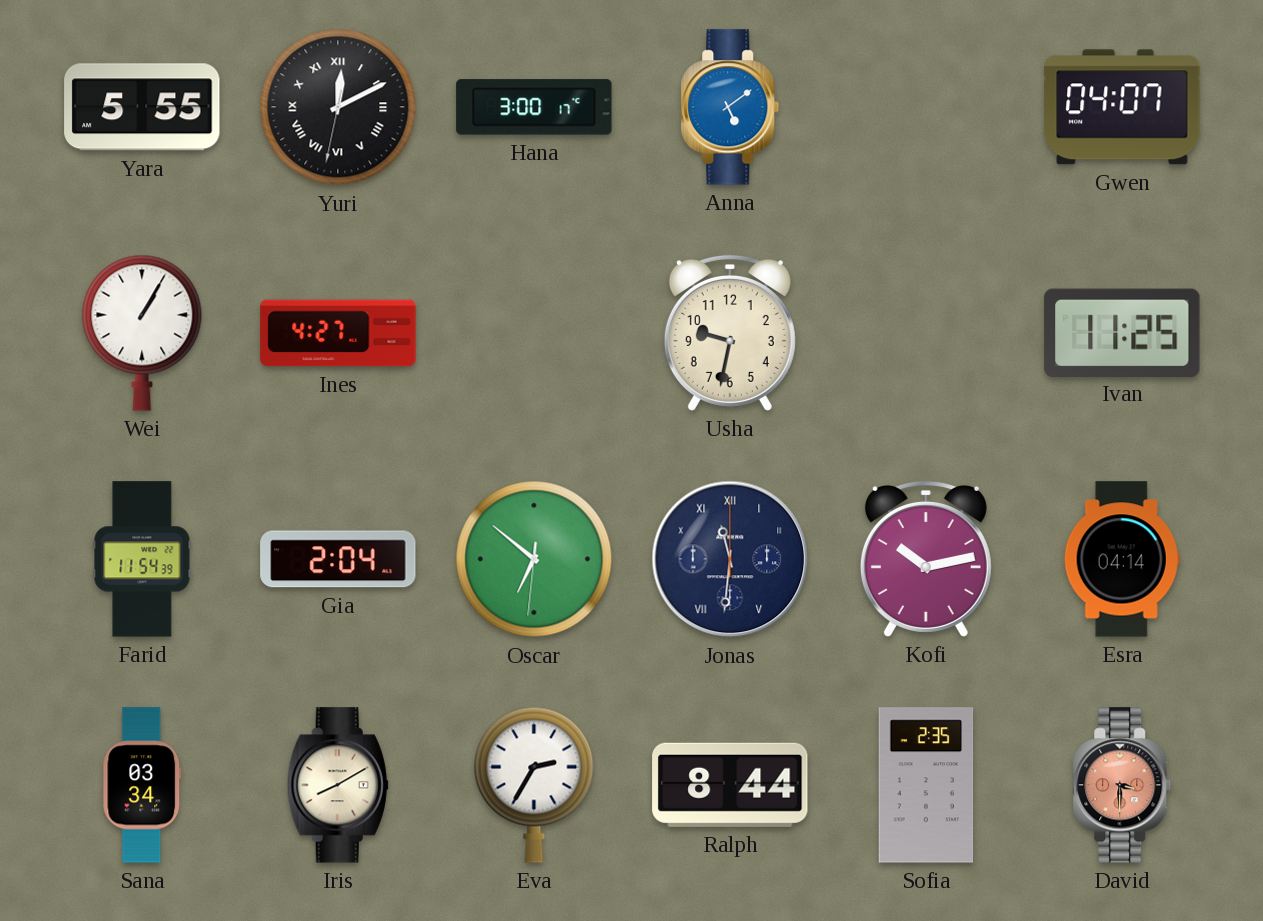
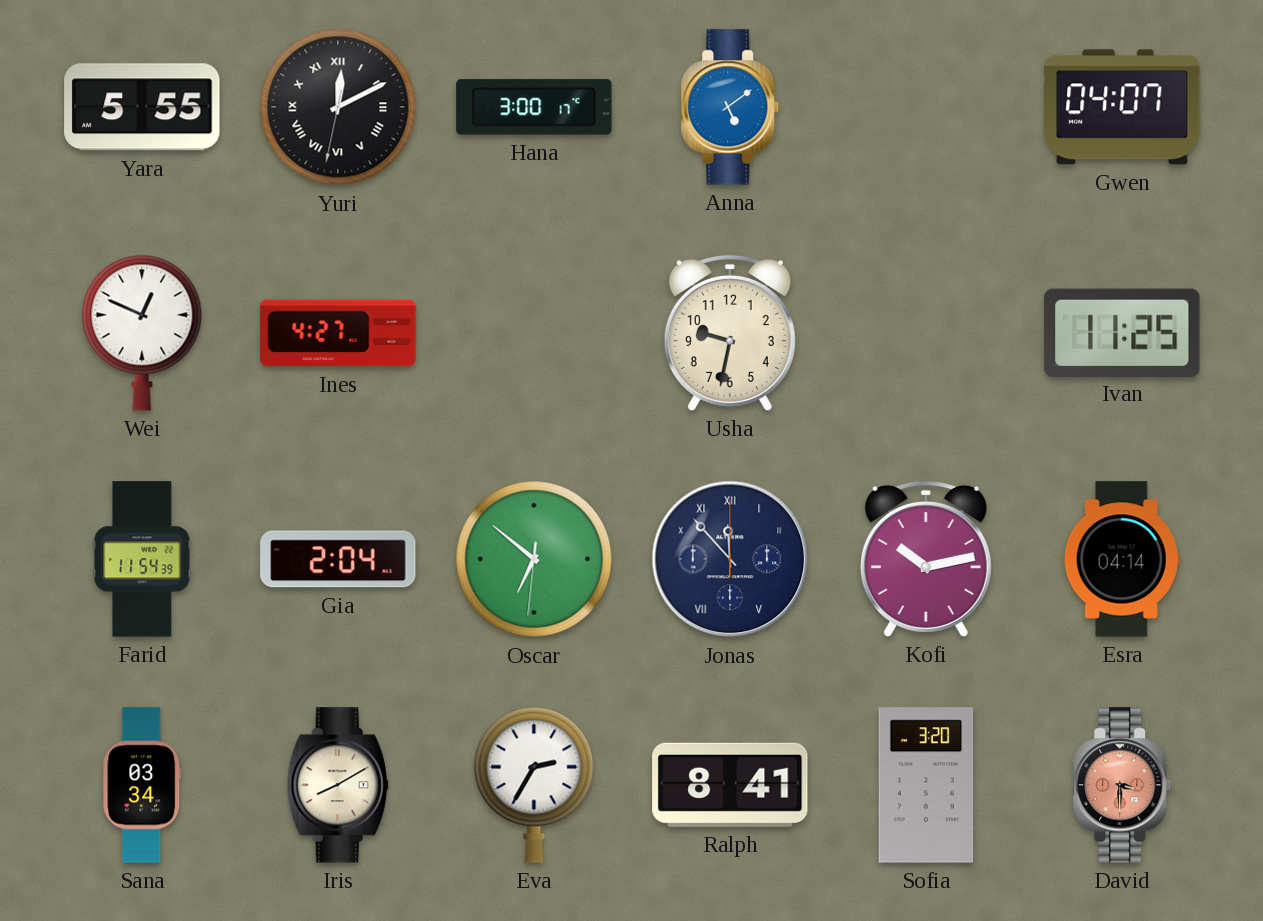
Wei: 1:05 -> 12:49
Jonas: 11:31 -> 11:53
Ralph: 8:44 -> 8:41
Sofia: 2:35 -> 3:20
